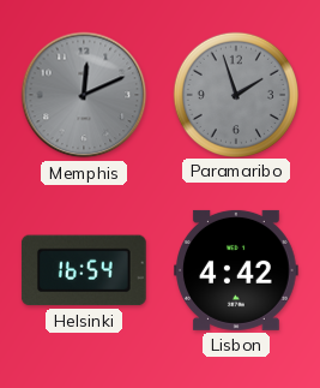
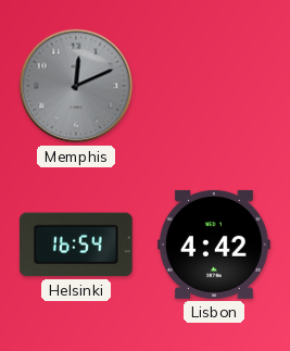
Paramaribo: 1:57 -> none
